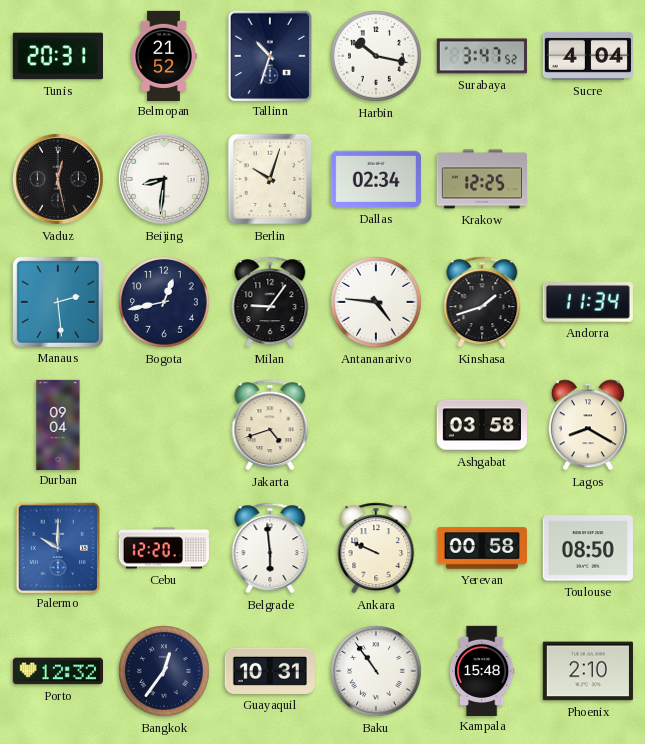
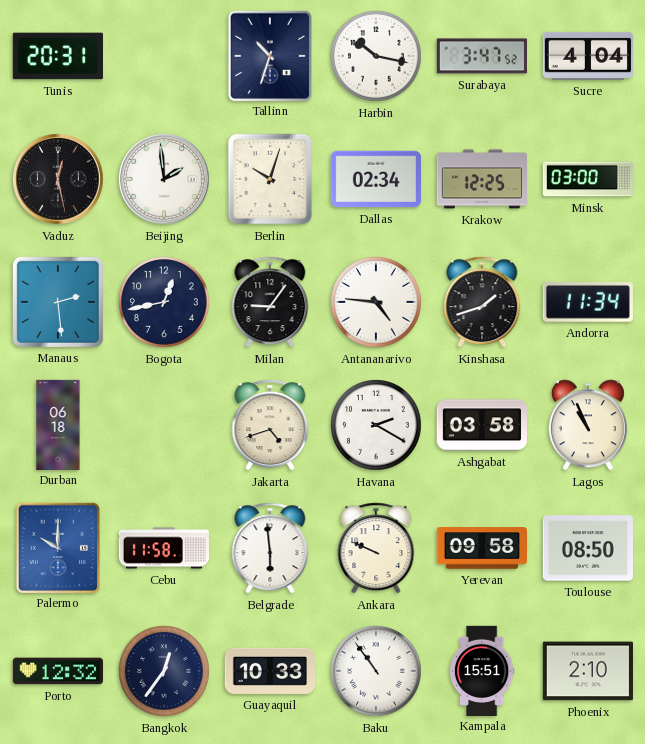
Belmopan: 21:52 -> none
Beijing: 8:31 -> 1:59
Minsk: none -> 03:00
Durban: 09:04 -> 06:18
Havana: none -> 2:20
Lagos: 8:20 -> 10:56
Cebu: 12:20 -> 11:58
Yerevan: 00:58 -> 09:58
Guayaquil: 10:31 -> 10:33
Kampala: 15:48 -> 15:51
